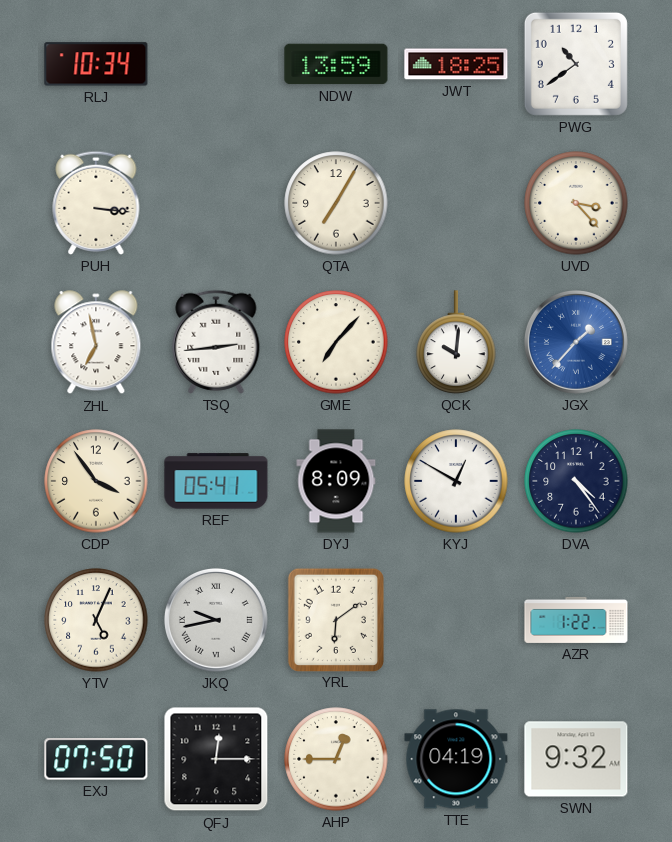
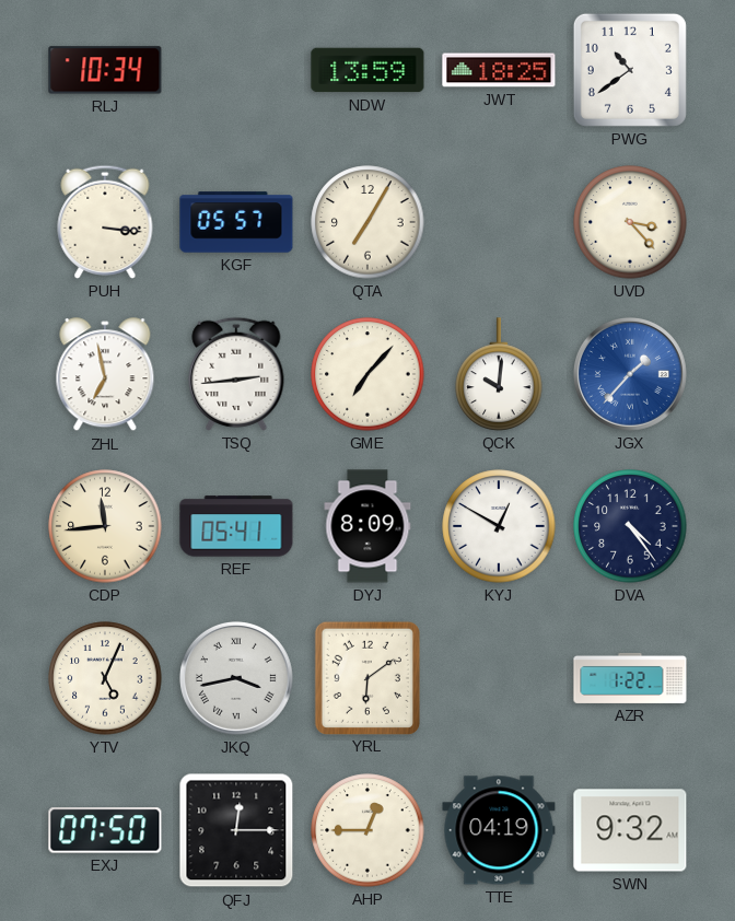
KGF: none -> 05:57
CDP: 3:54 -> 11:44
JKQ: 9:43 -> 3:43
